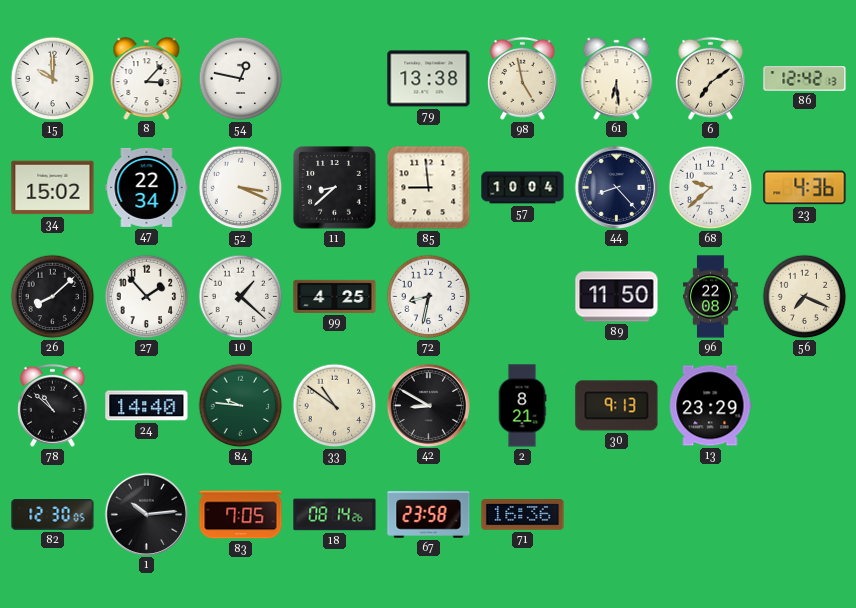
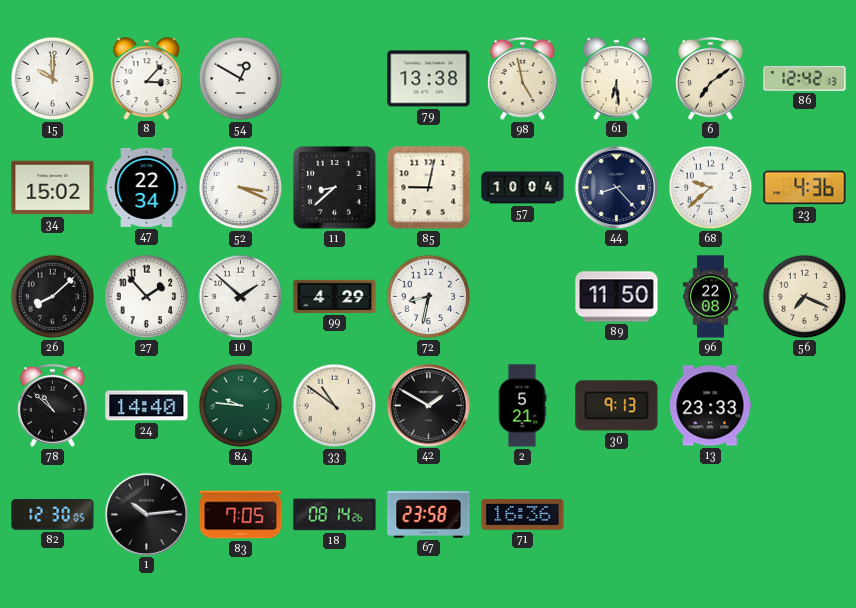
54: 12:47 -> 12:50
85: 8:59 -> 9:02
10: 1:22 -> 1:52
99: 4:25 -> 4:29
42: 8:50 -> 1:50
2: 8:21 -> 5:21
13: 23:29 -> 23:33
